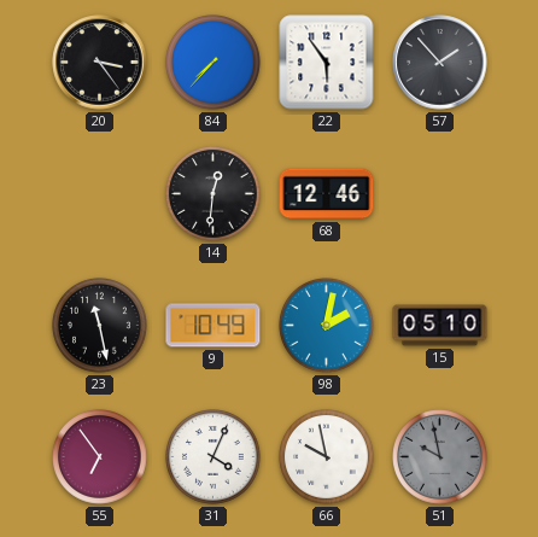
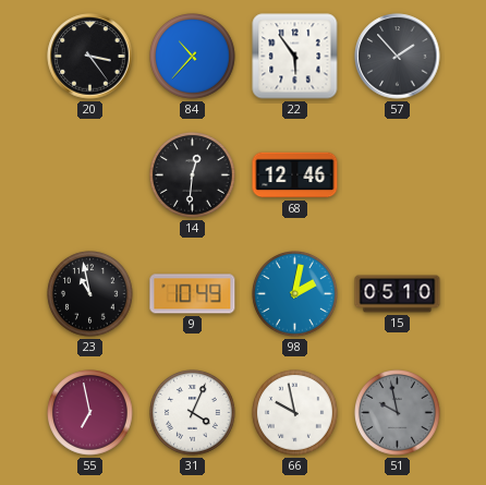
84: 7:37 -> 10:37
23: 11:28 -> 10:58
55: 6:54 -> 6:58
